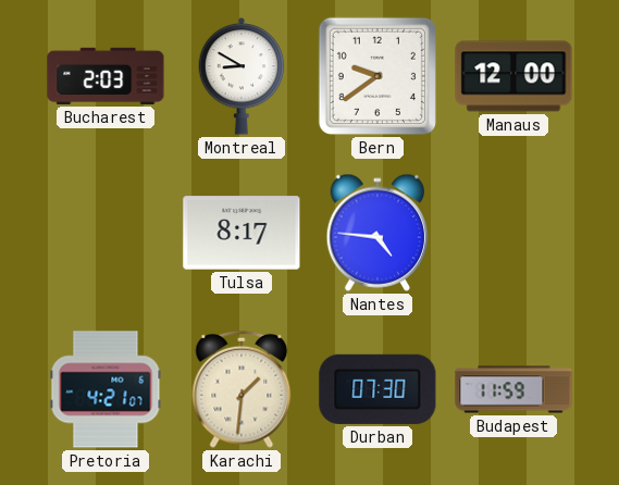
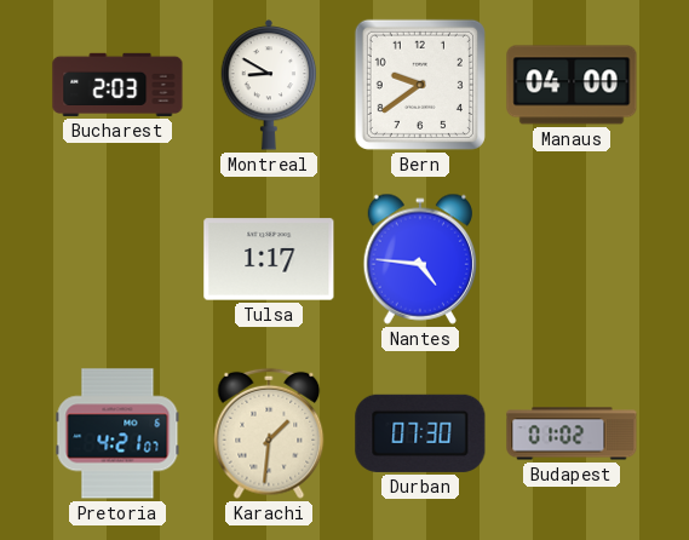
Manaus: 12:00 -> 04:00
Tulsa: 8:17 -> 1:17
Budapest: 11:59 -> 01:02
